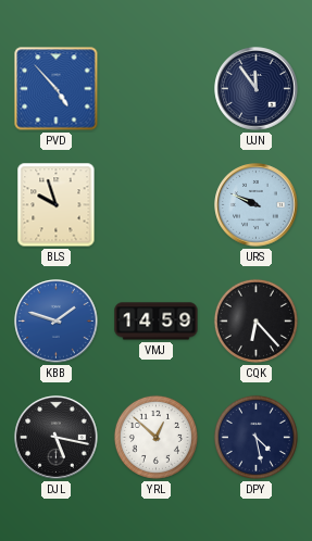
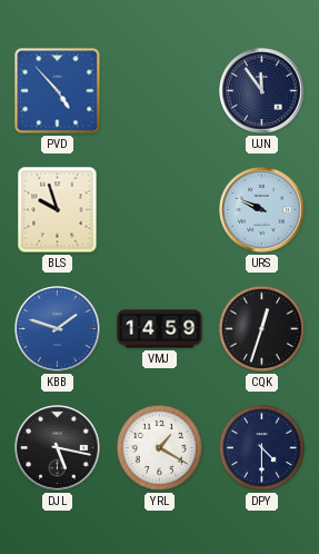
CQK: 6:23 -> 12:33
YRL: 12:52 -> 1:20
DPY: 4:28 -> 4:30
